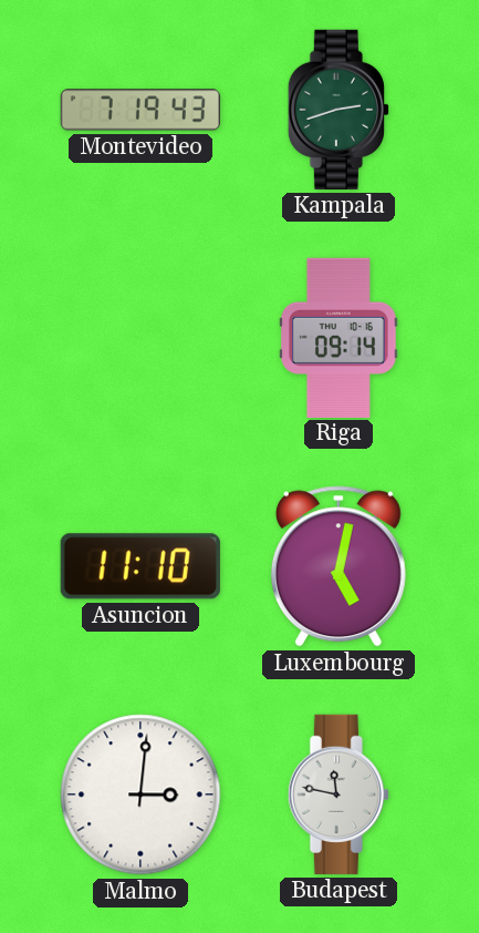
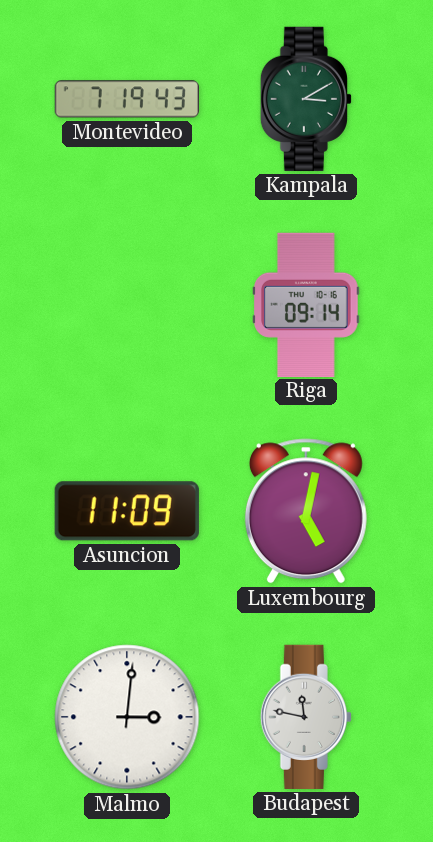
Kampala: 2:42 -> 3:10
Asuncion: 11:10 -> 11:09
